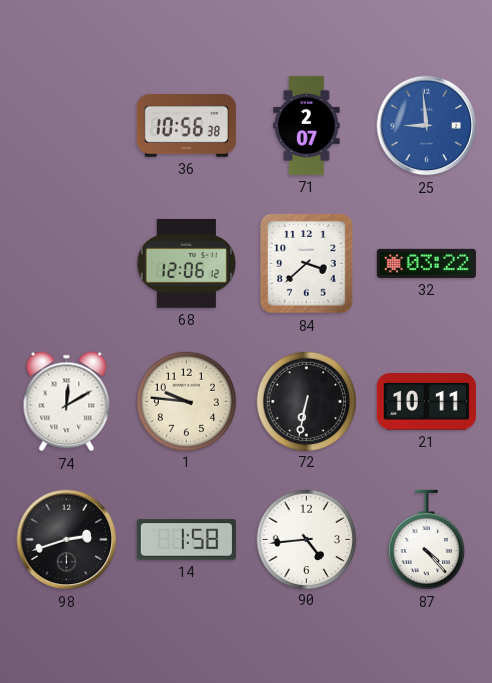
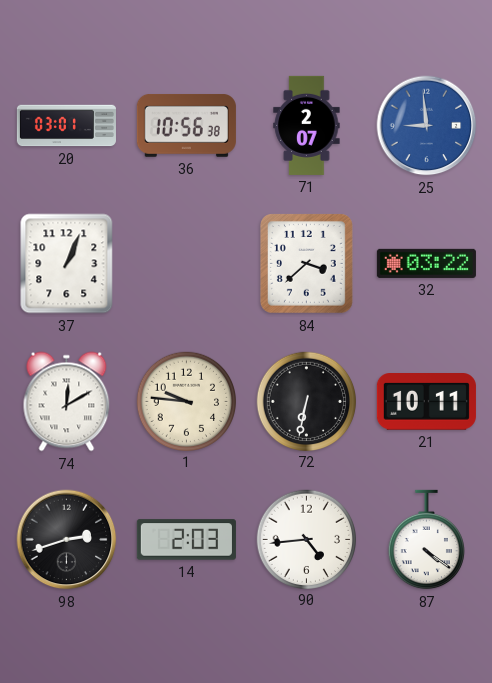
20: none -> 03:01
37: none -> 1:04
68: 12:06 -> none
14: 1:58 -> 2:03
87: 4:23 -> 4:21
